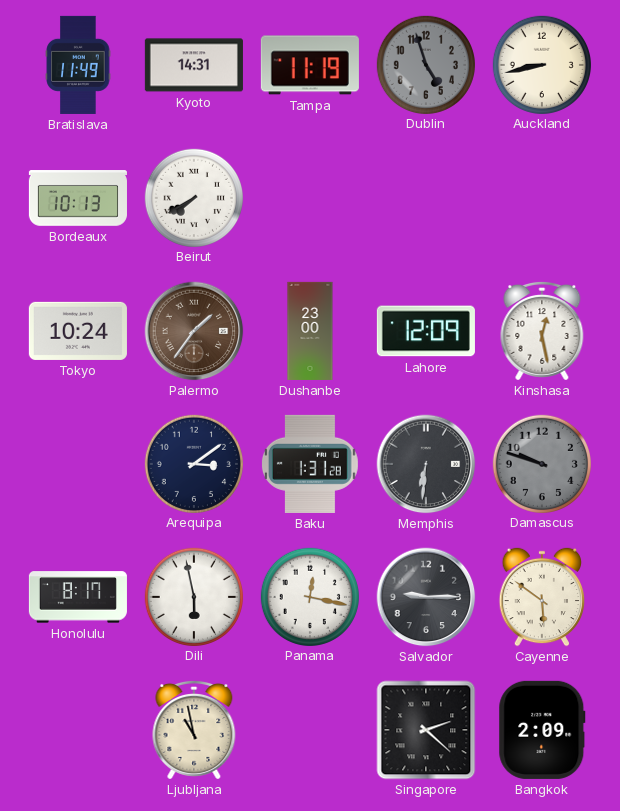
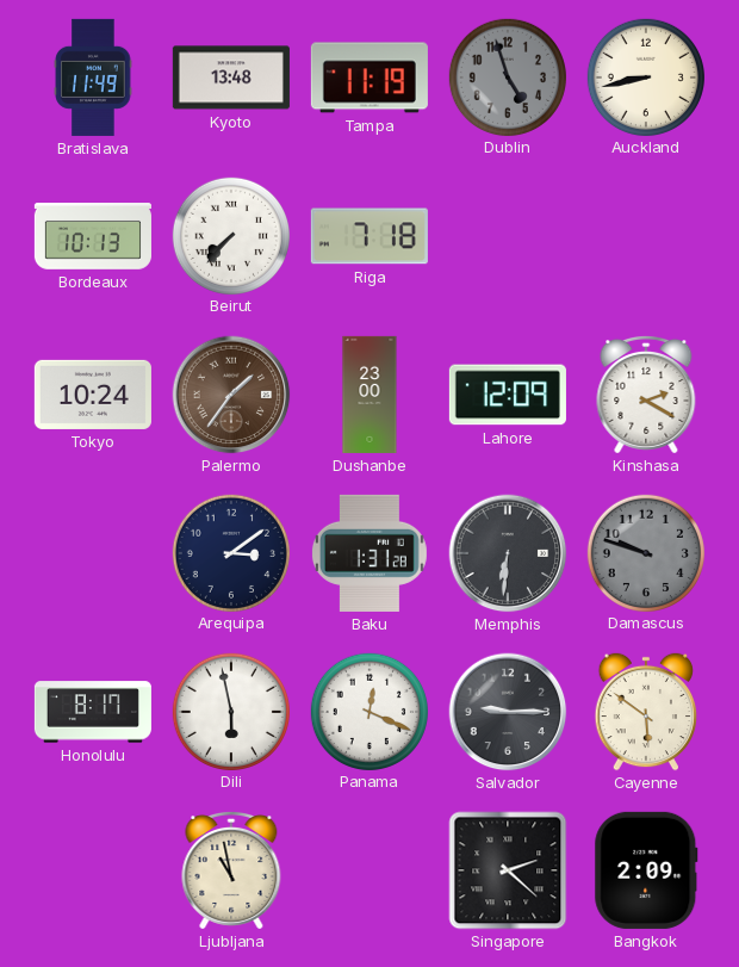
Kyoto: 14:31 -> 13:48
Beirut: 7:40 -> 7:37
Riga: none -> 7:18
Kinshasa: 12:28 -> 2:20
Panama: 12:17 -> 12:19
